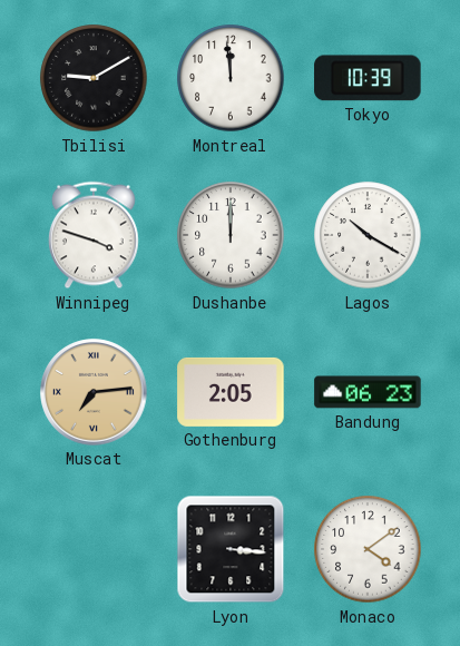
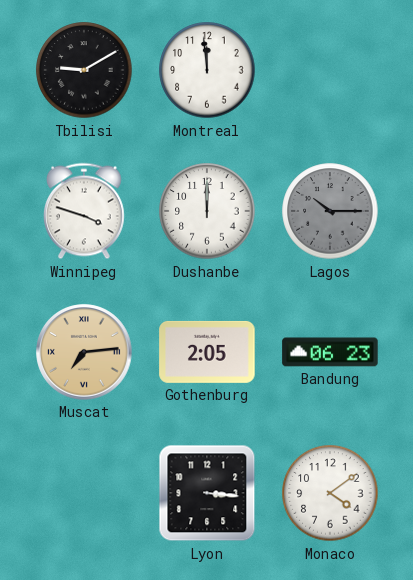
Tokyo: 10:39 -> none
Lagos: 10:20 -> 10:15
Lagos dial: white -> grey
